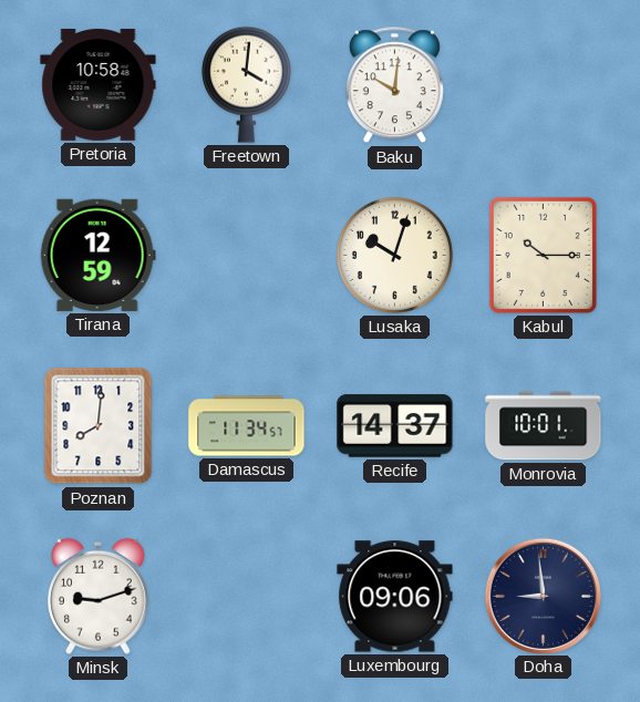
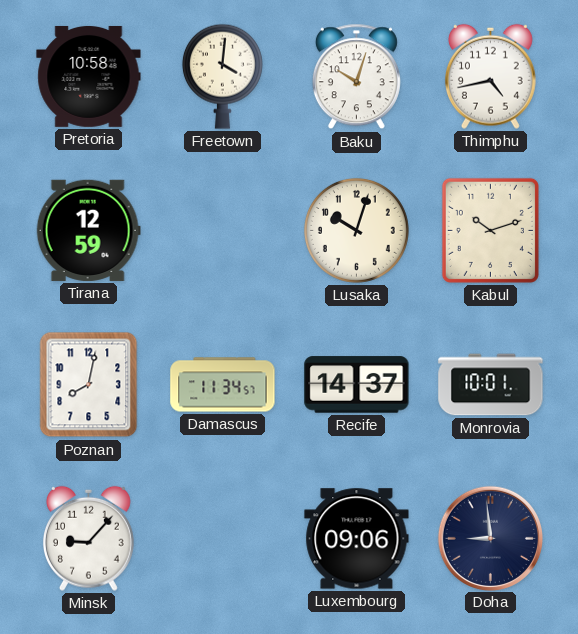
Baku: 10:01 -> 10:03
Thimphu: none -> 4:43
Kabul: 10:15 -> 10:12
Poznan: 8:01 -> 8:02
Minsk: 9:12 -> 9:07
